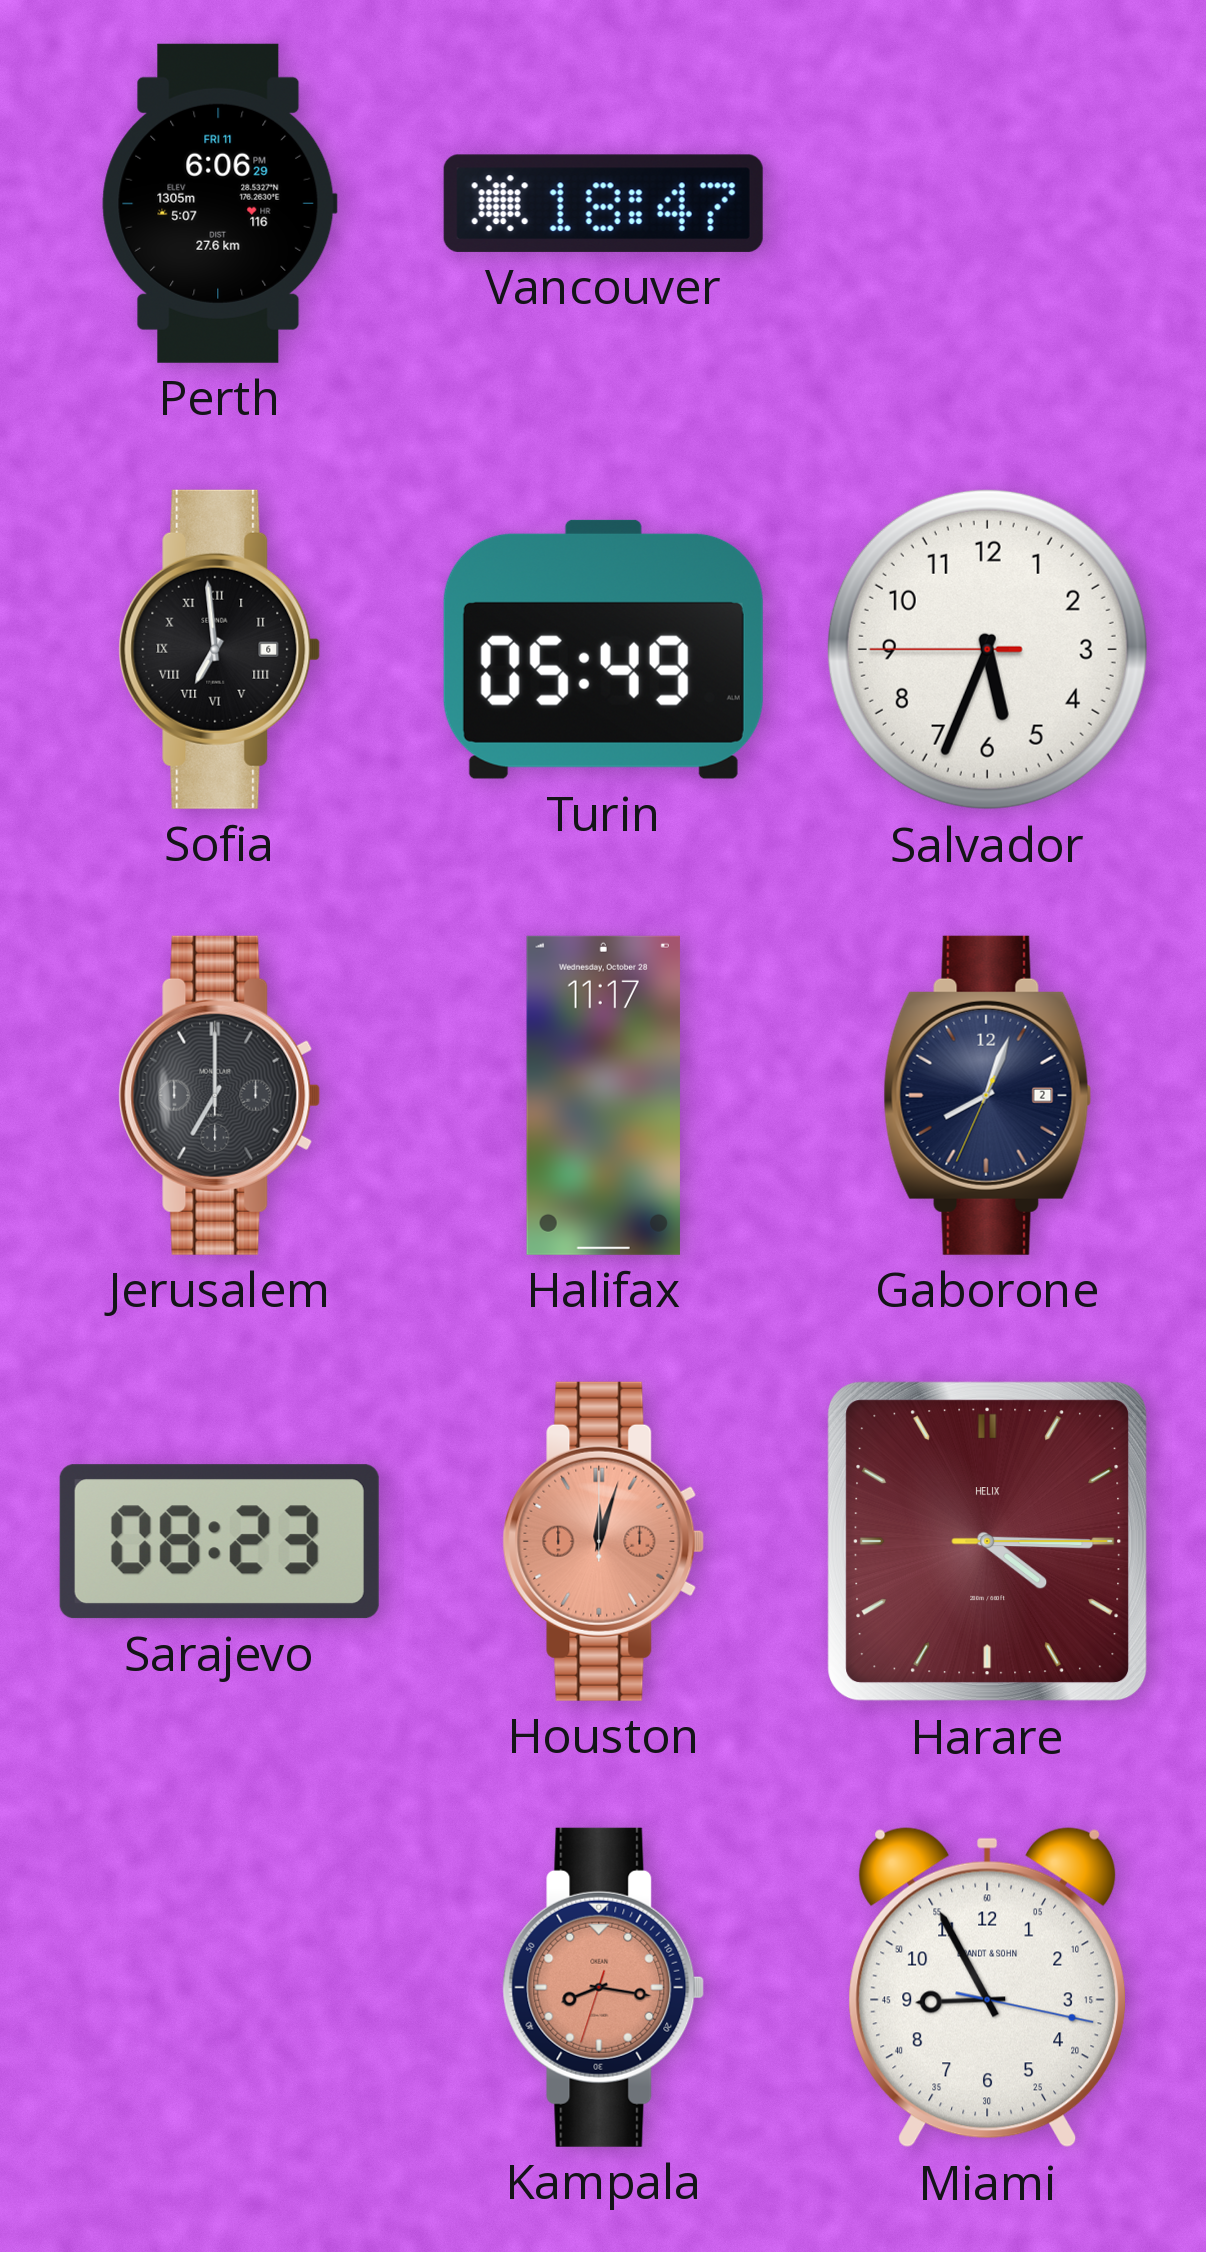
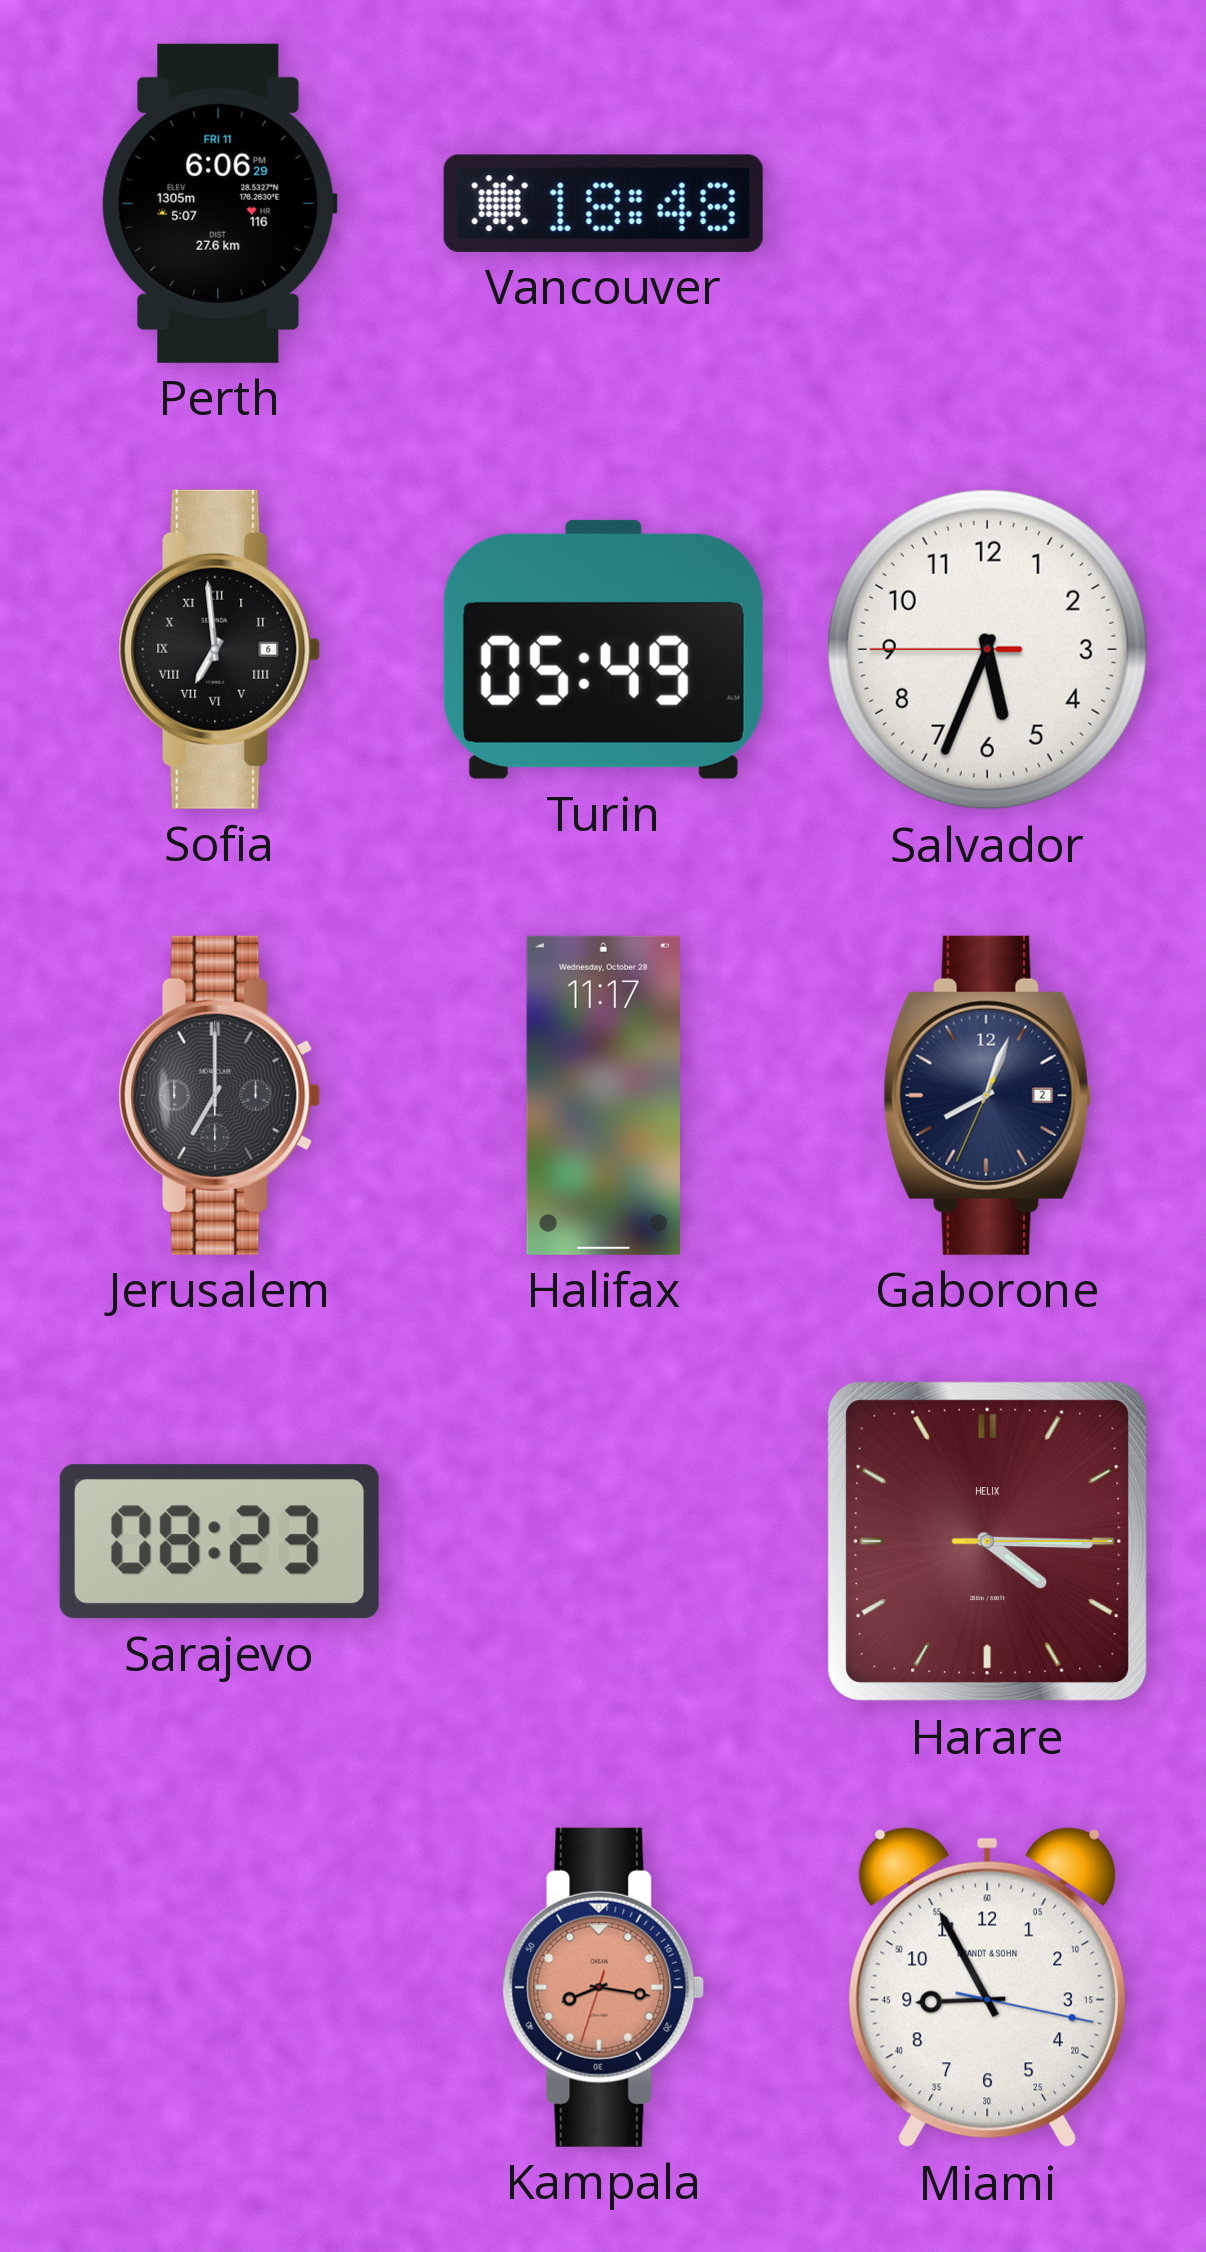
Vancouver: 18:47 -> 18:48
Houston: 12:03 -> none
